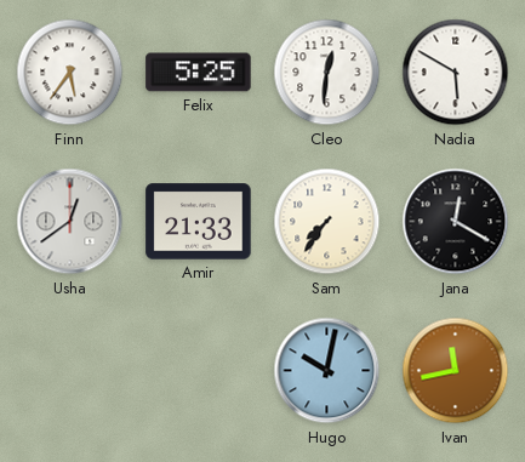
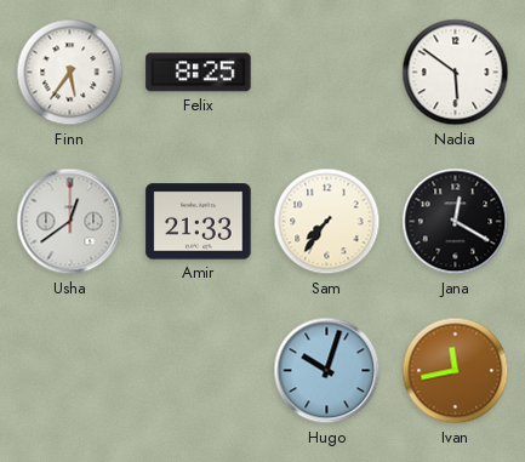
Felix: 5:25 -> 8:25
Cleo: 12:31 -> none
Nadia: 5:50 -> 5:51
Hugo: 10:02 -> 10:03
